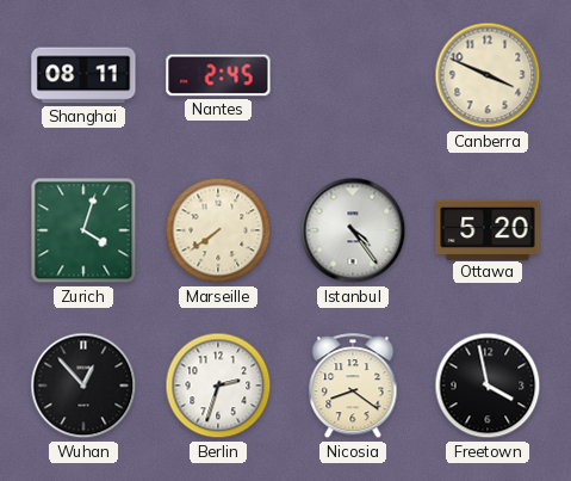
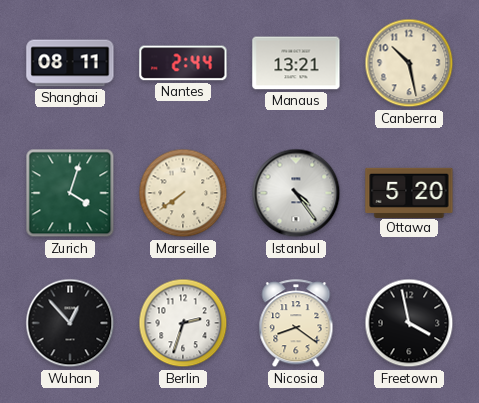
Nantes: 2:45 -> 2:44
Manaus: none -> 13:21
Canberra: 3:49 -> 10:28
